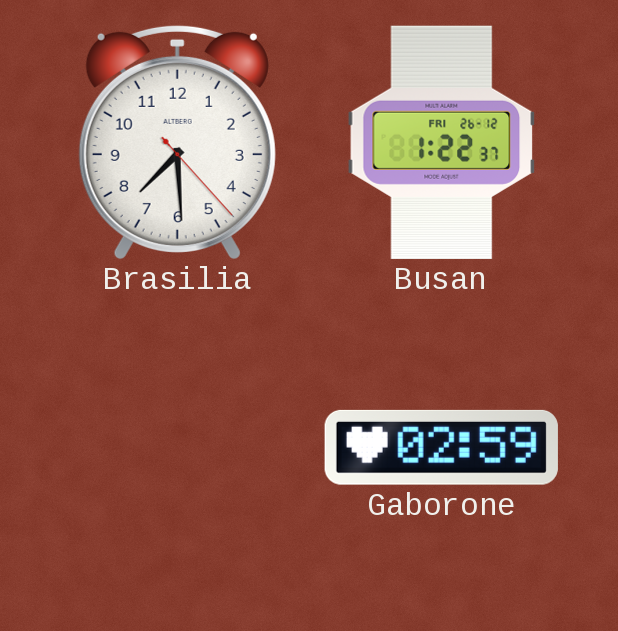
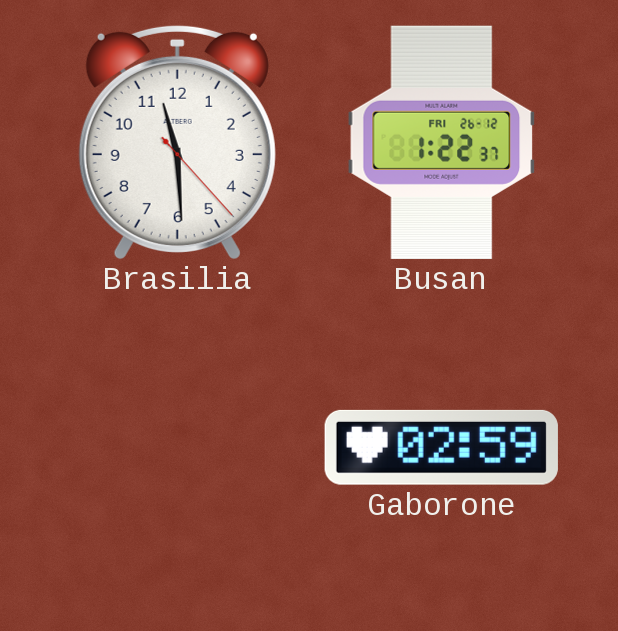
Brasilia: 7:29 -> 11:29
